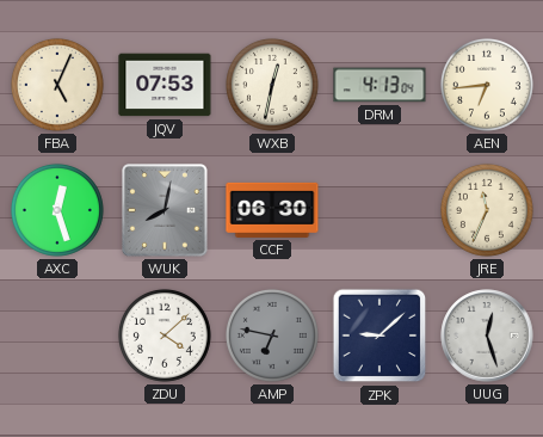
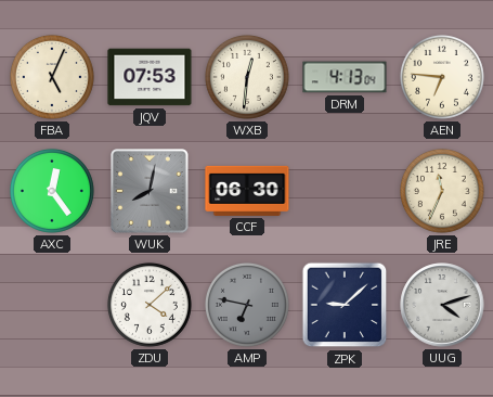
WXB: 12:32 -> 12:31
AEN: 6:44 -> 6:46
AXC: 12:27 -> 12:24
UUG: 12:27 -> 4:12
